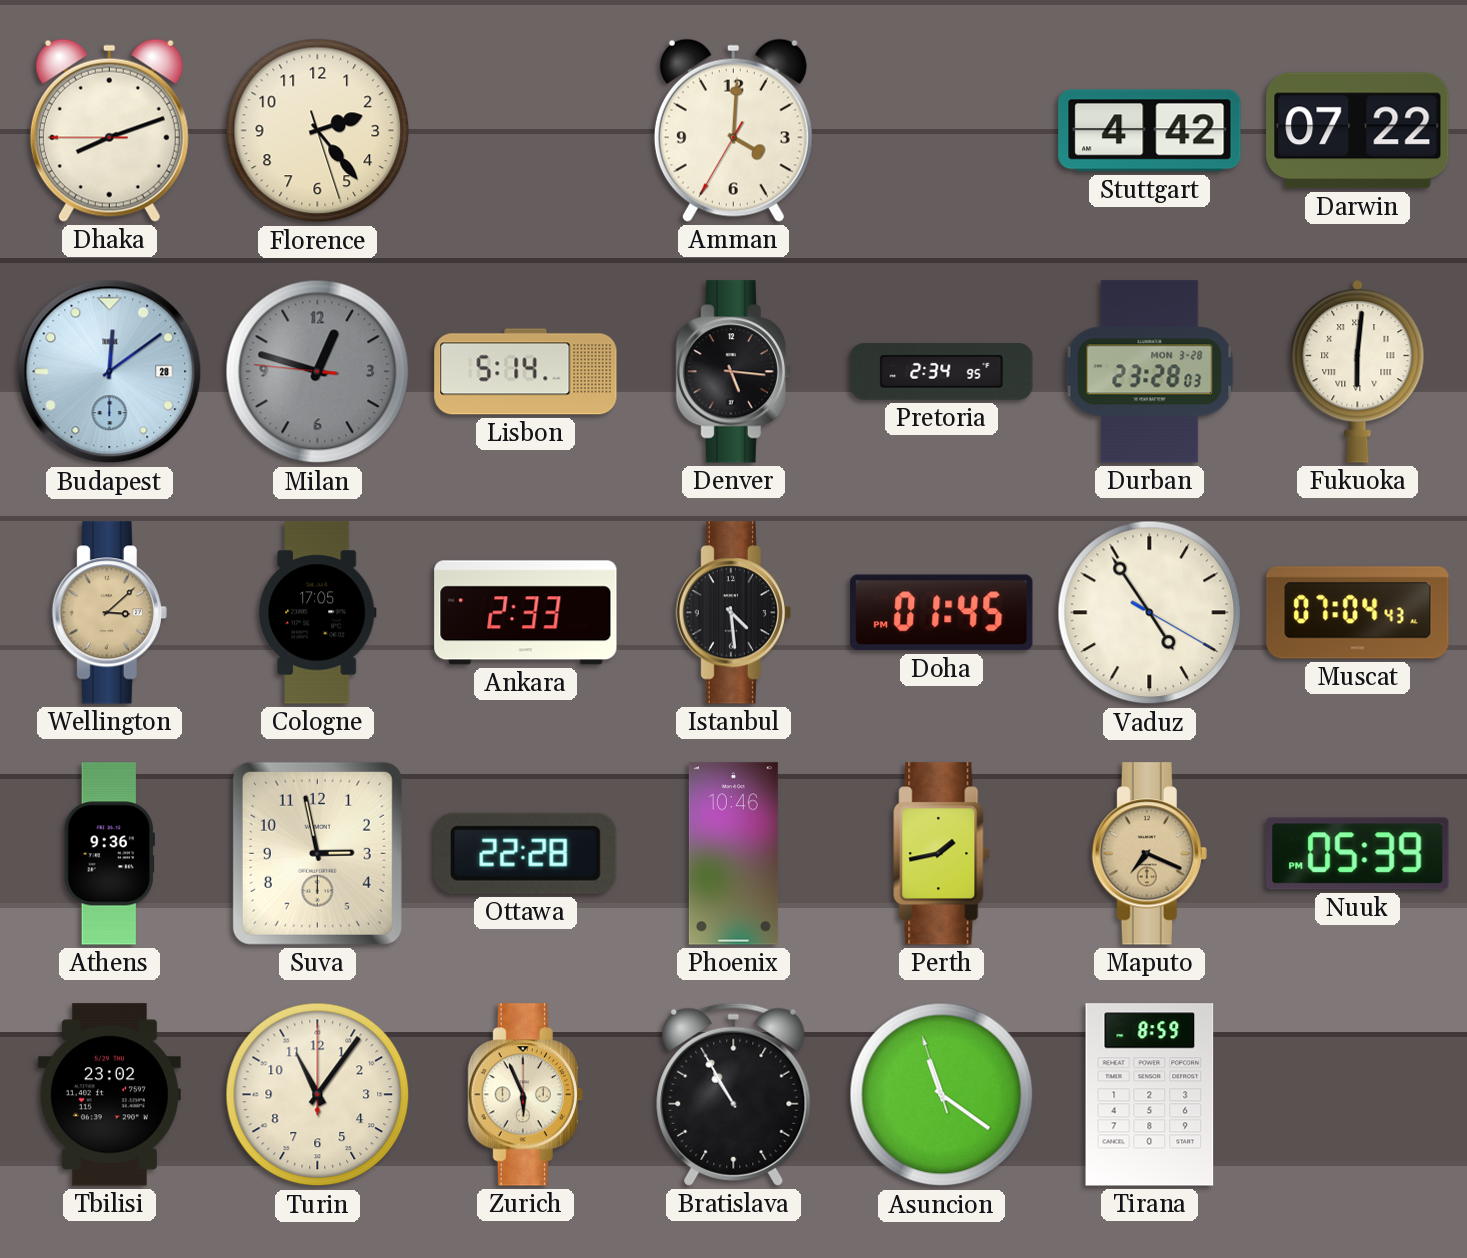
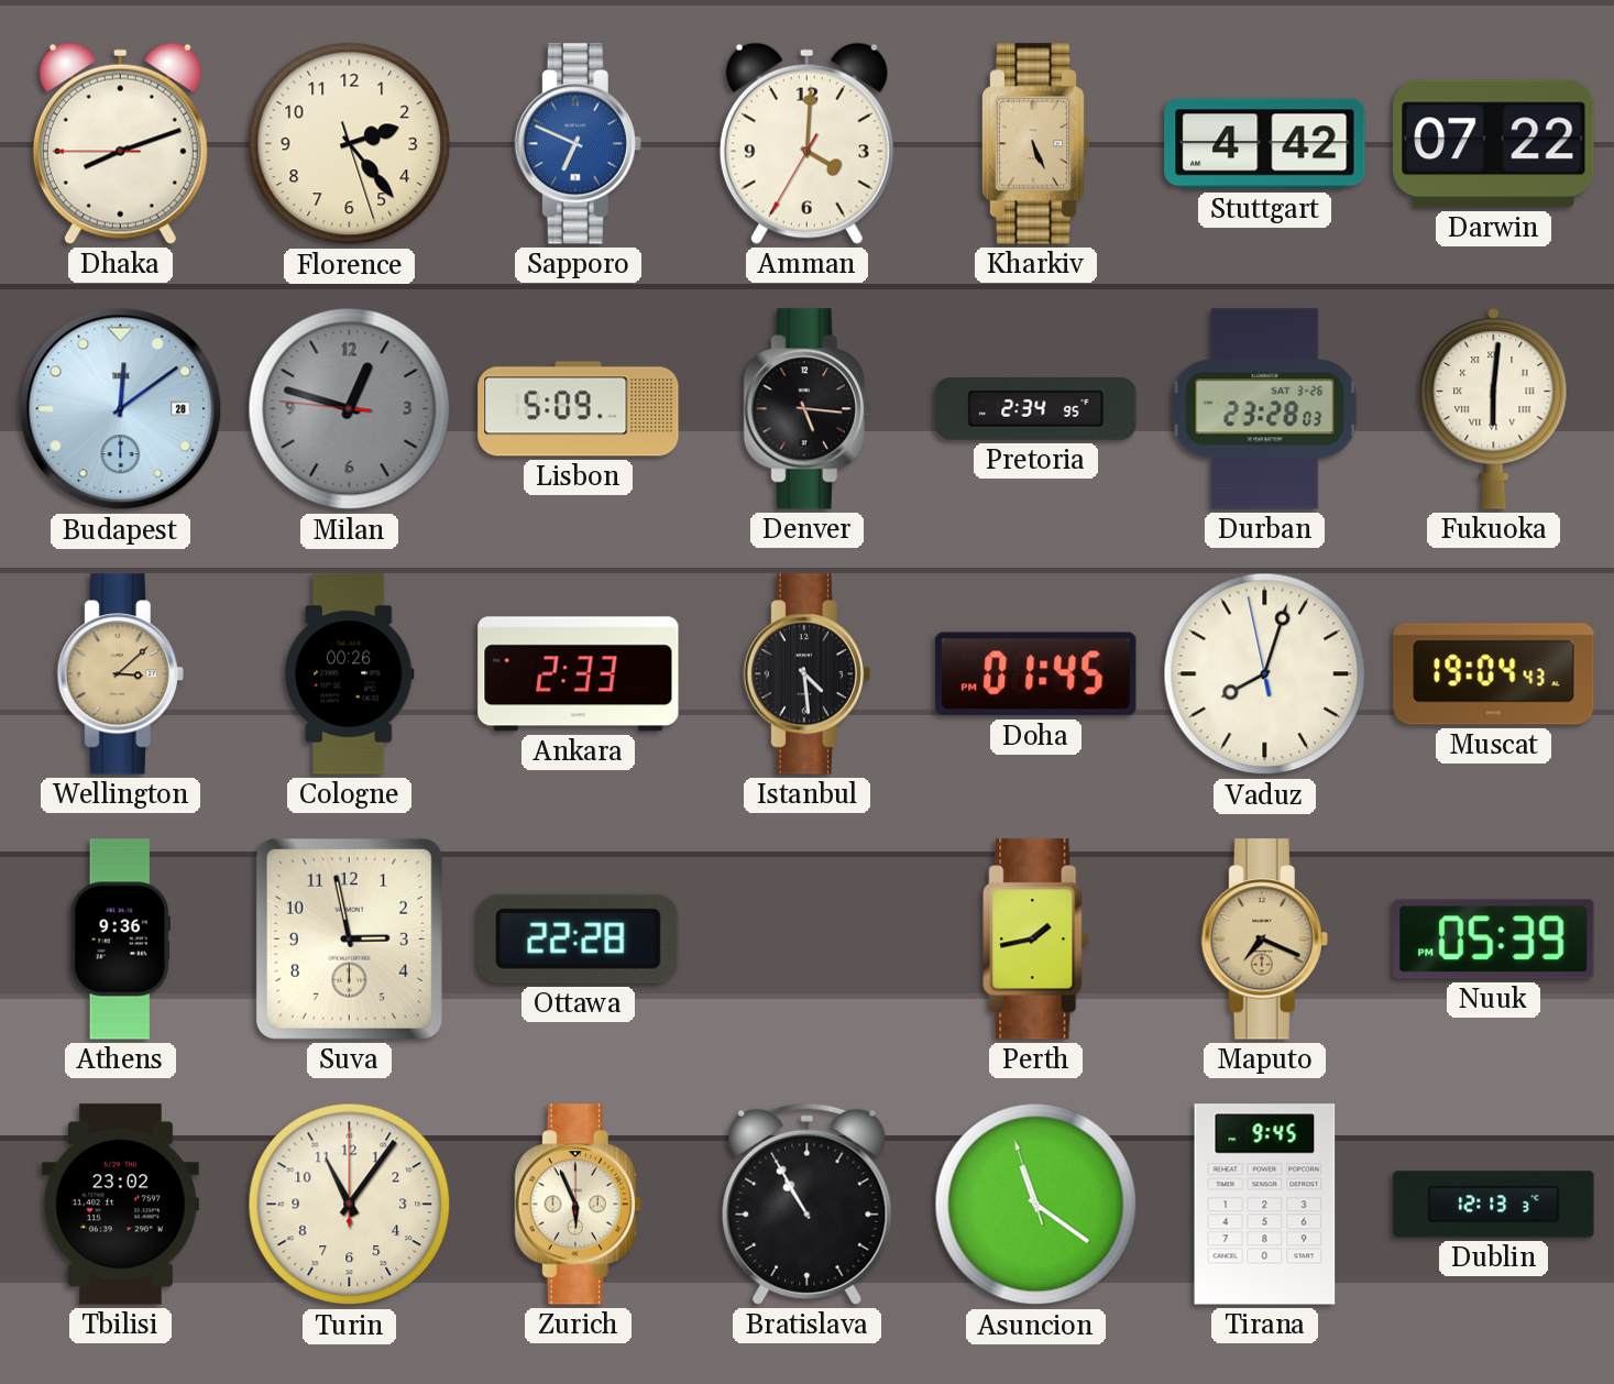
Sapporo: none -> 6:49
Kharkiv: none -> 5:26
Lisbon: 5:14 -> 5:09
Durban date: MON 3-28 -> SAT 3-26
Cologne: 17:05 -> 00:26
Vaduz: 4:54 -> 8:02
Muscat: 07:04 -> 19:04
Phoenix: 10:46 -> none
Tirana: 8:59 -> 9:45
Dublin: none -> 12:13
